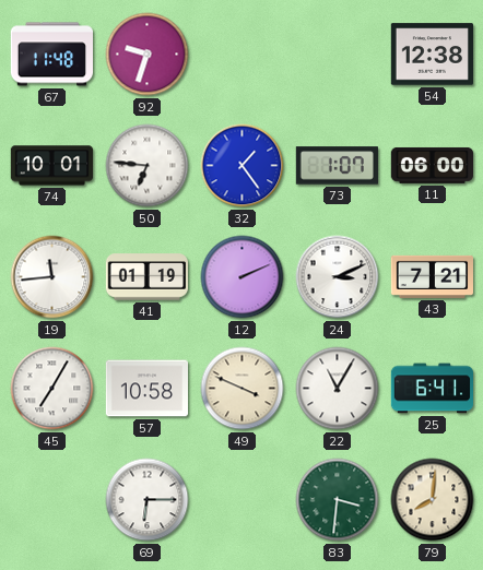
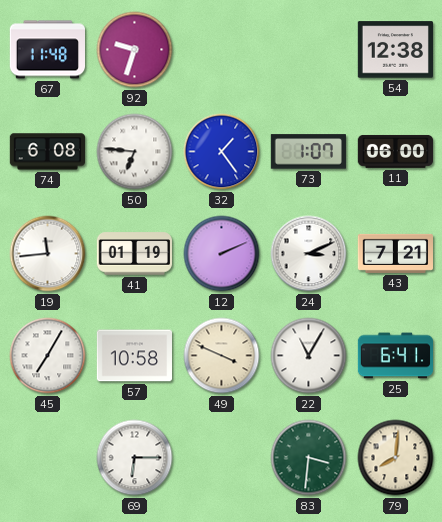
74: 10:01 -> 6:08
